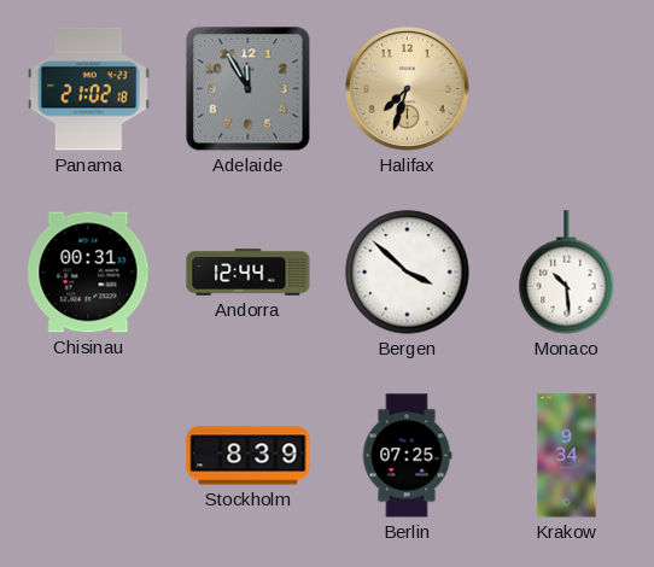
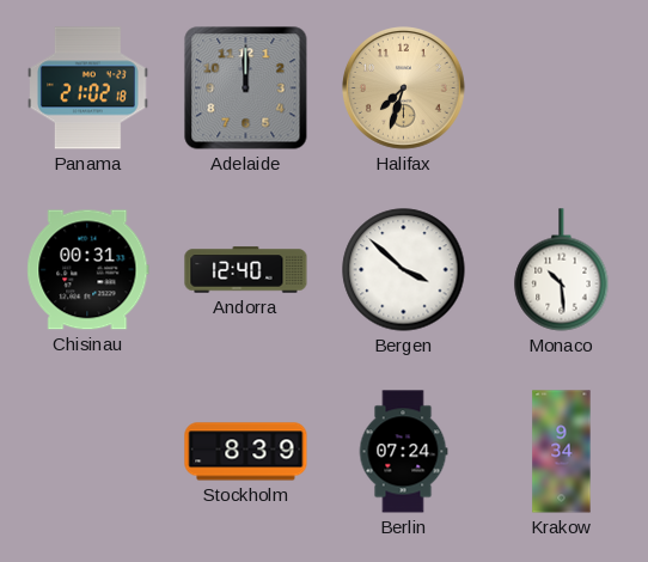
Adelaide: 11:55 -> 12:00
Andorra: 12:44 -> 12:40
Berlin: 07:25 -> 07:24
